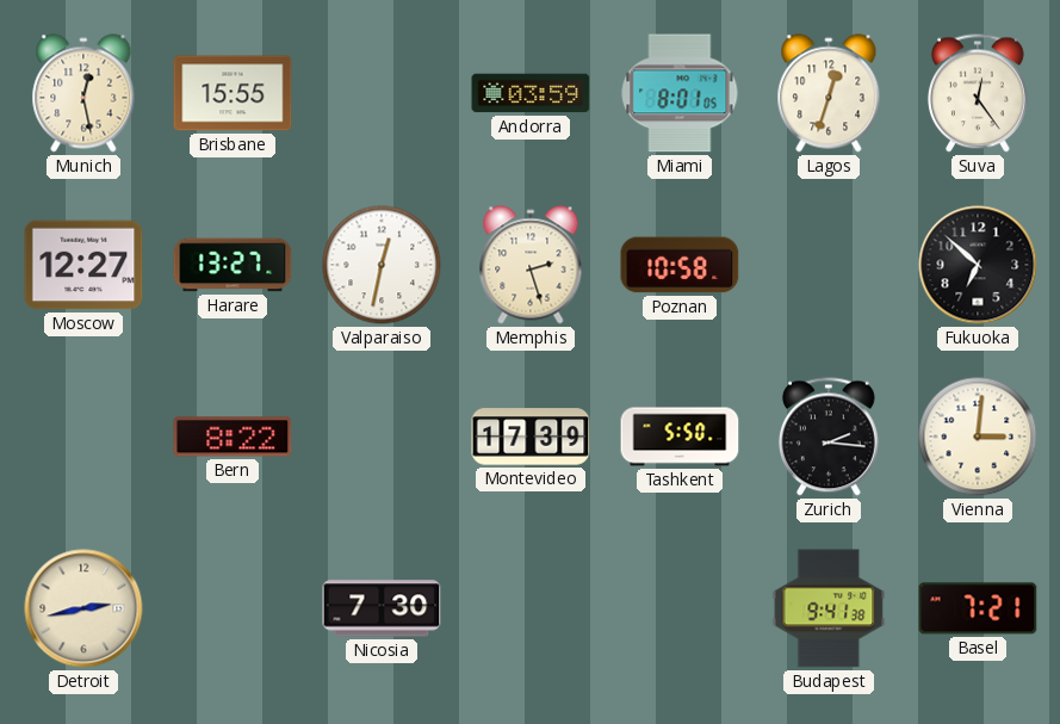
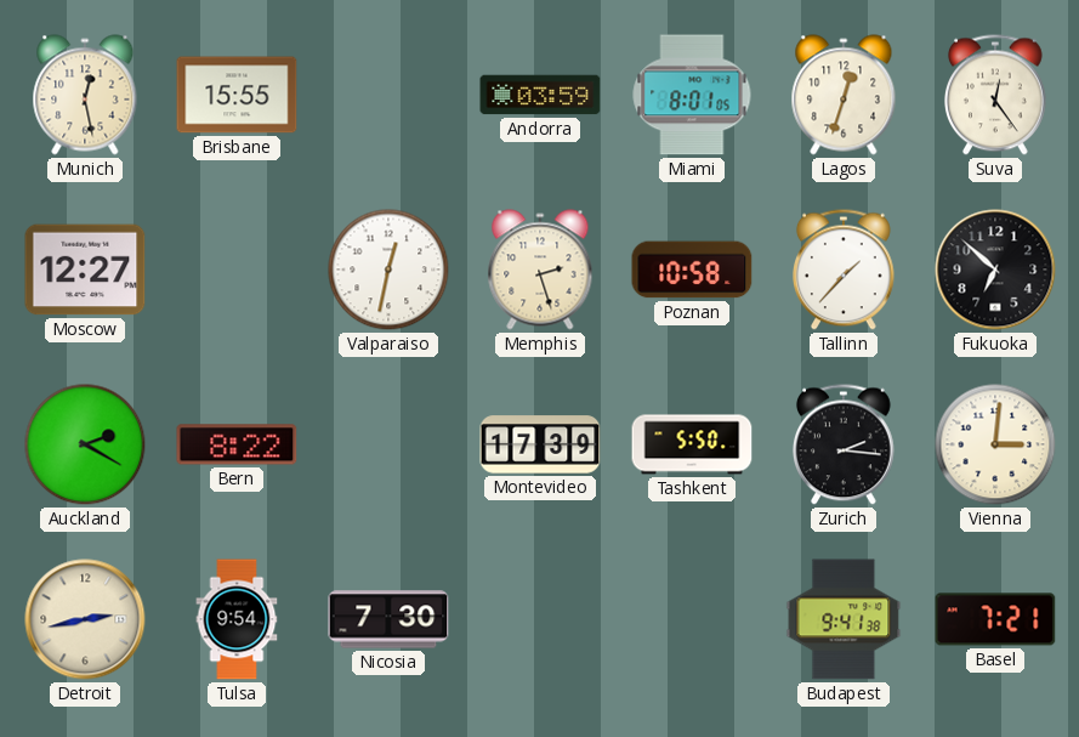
Harare: 13:27 -> none
Tallinn: none -> 1:37
Auckland: none -> 2:20
Tulsa: none -> 9:54
